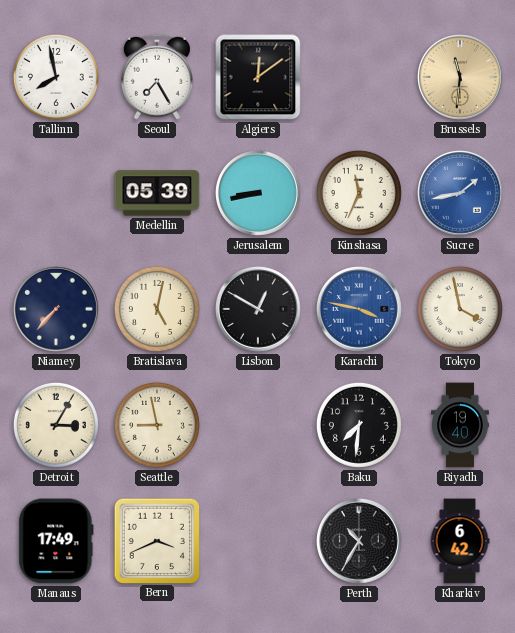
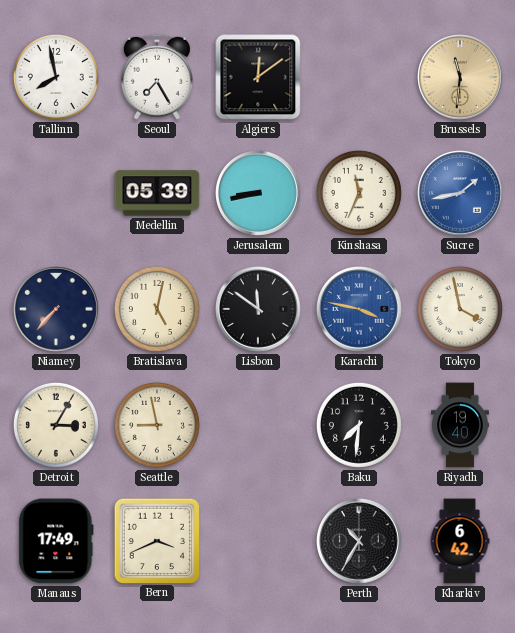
Lisbon: 12:50 -> 11:51
